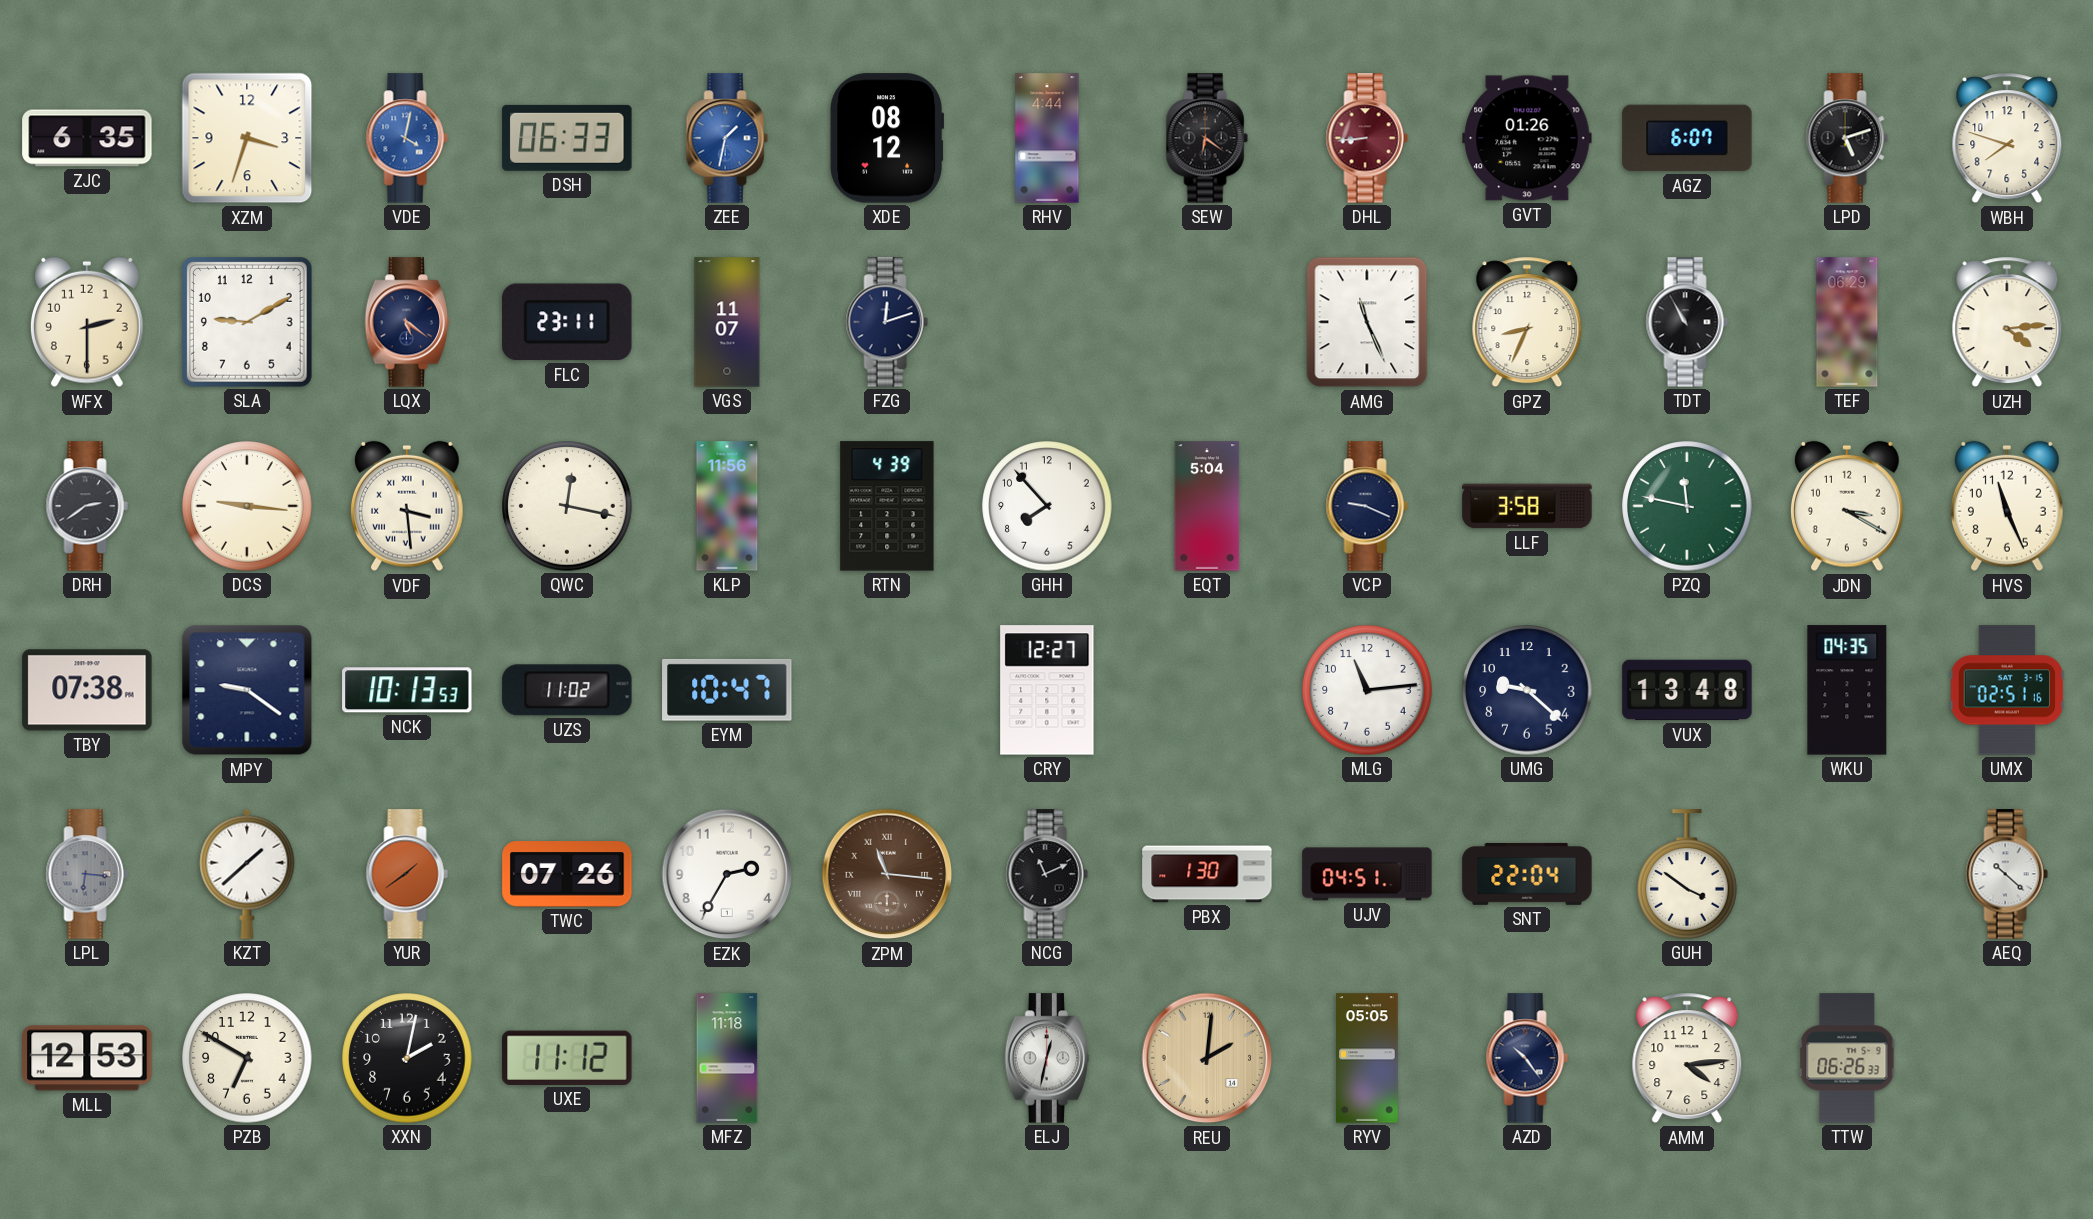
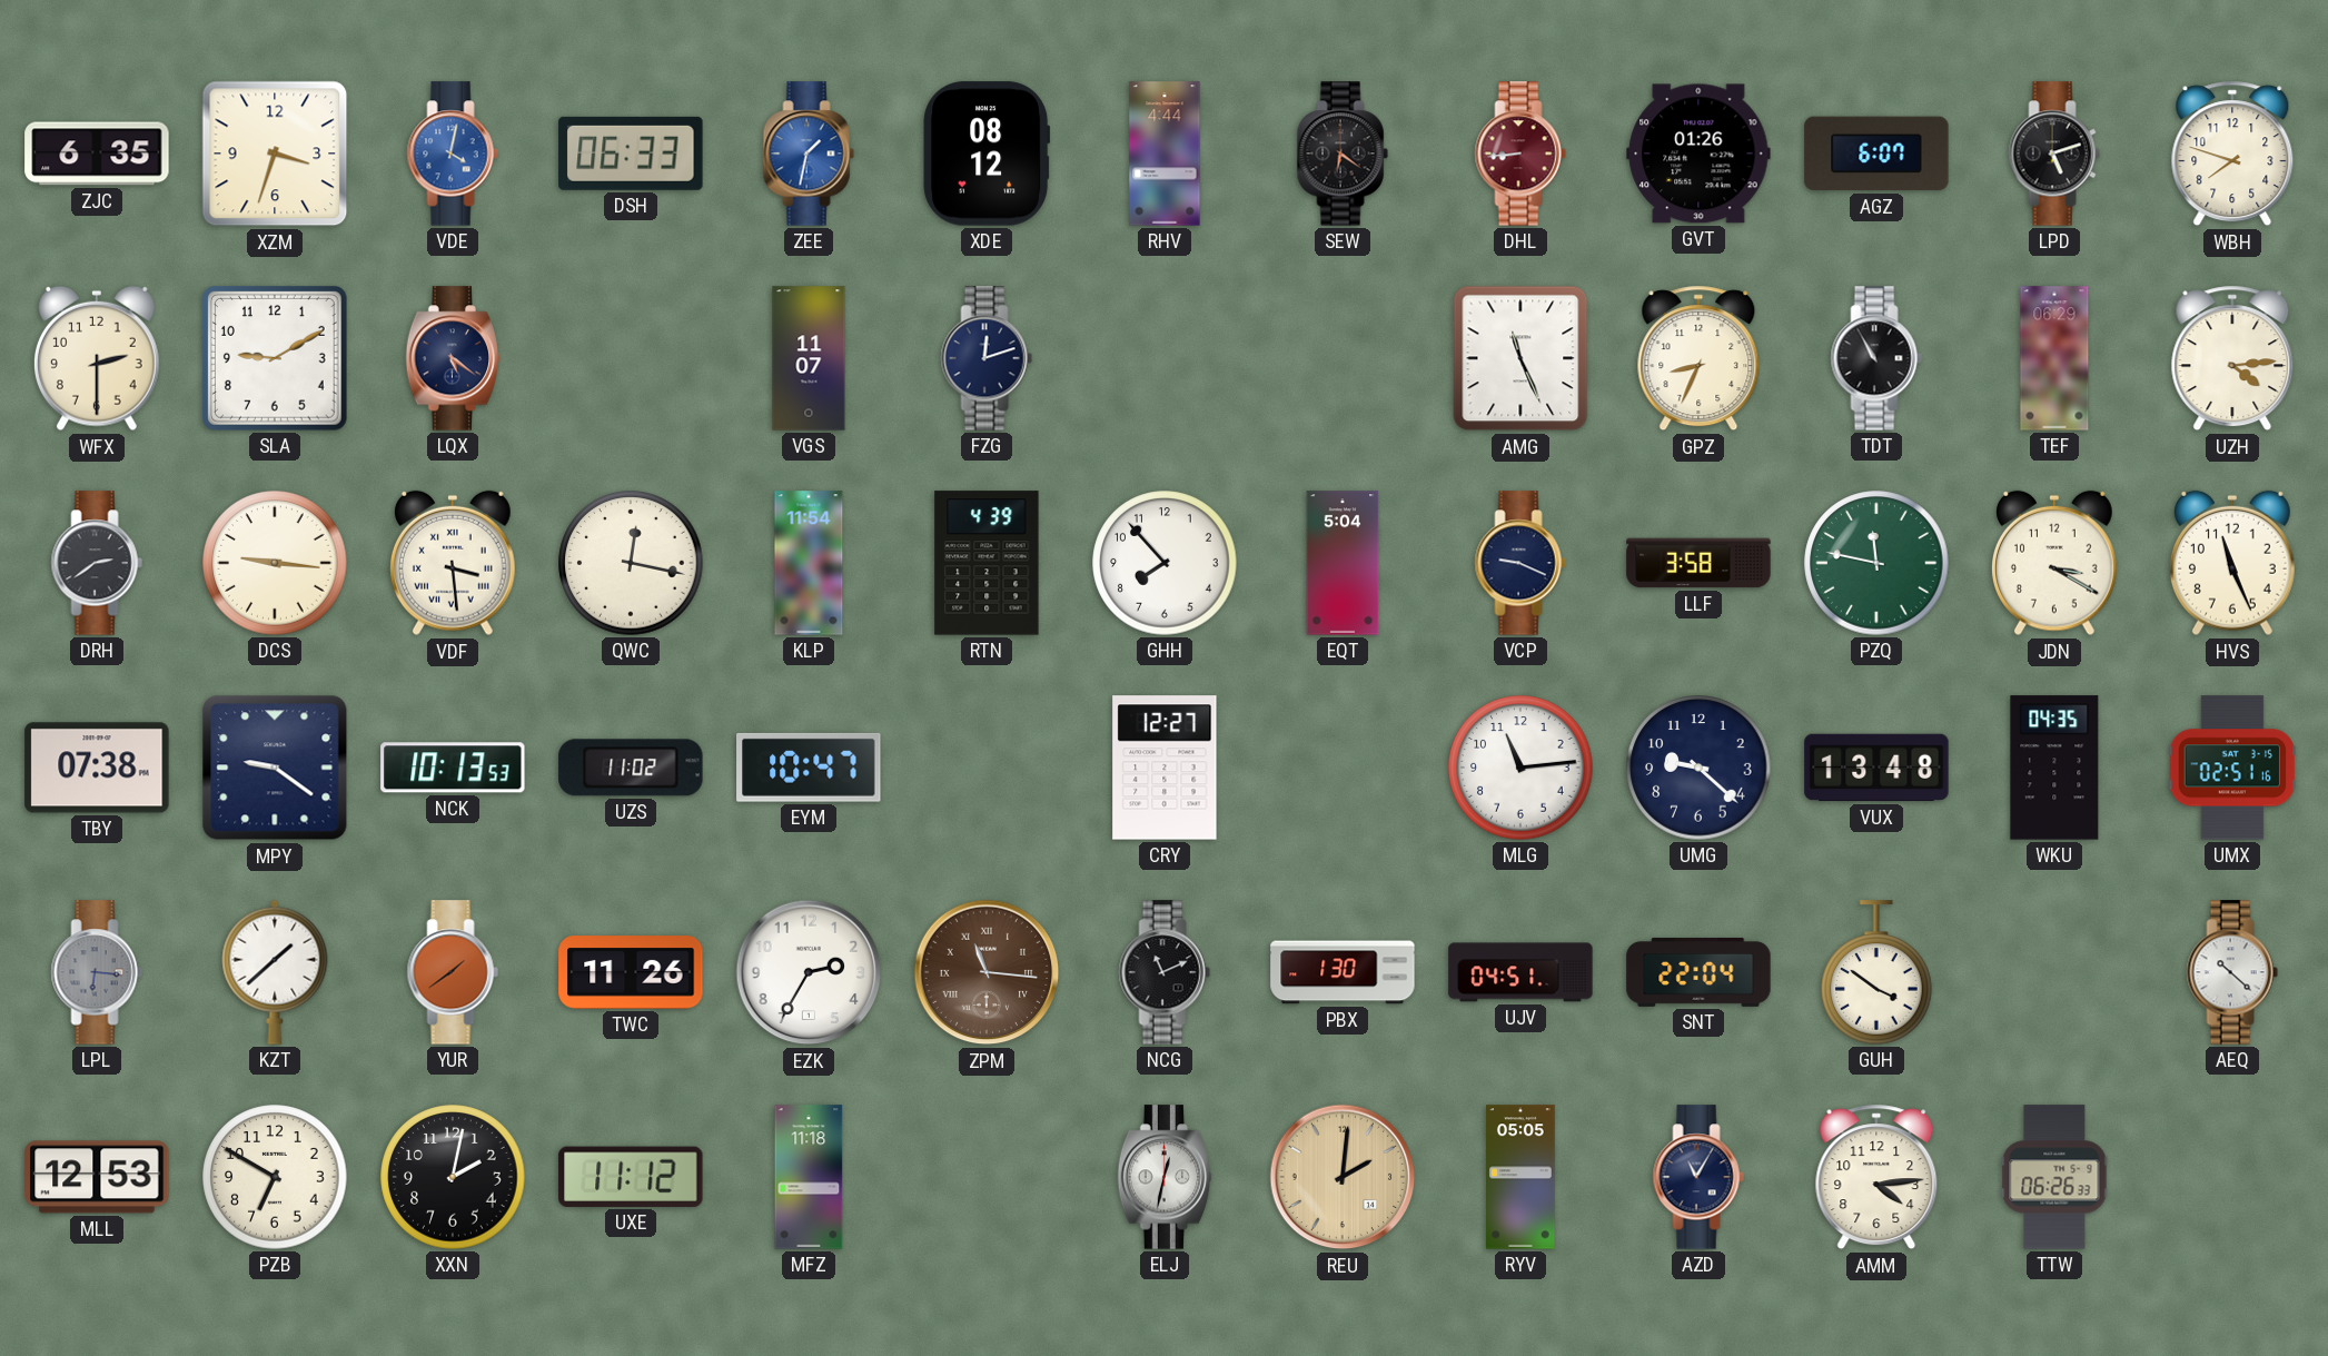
FLC: 23:11 -> none
KLP: 11:56 -> 11:54
TWC: 07:26 -> 11:26
AZD: 10:24 -> 11:05
